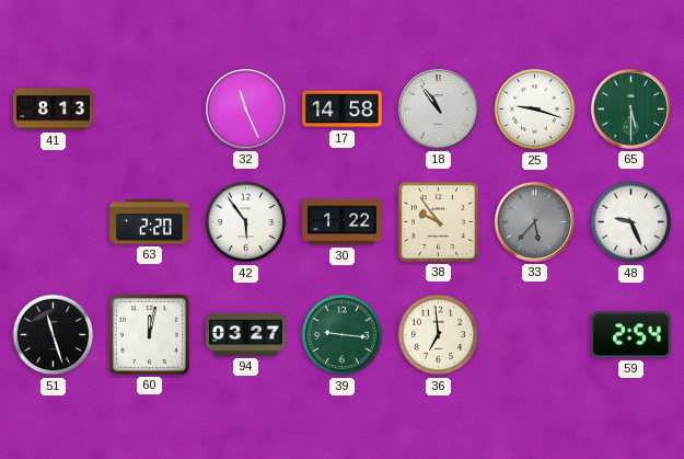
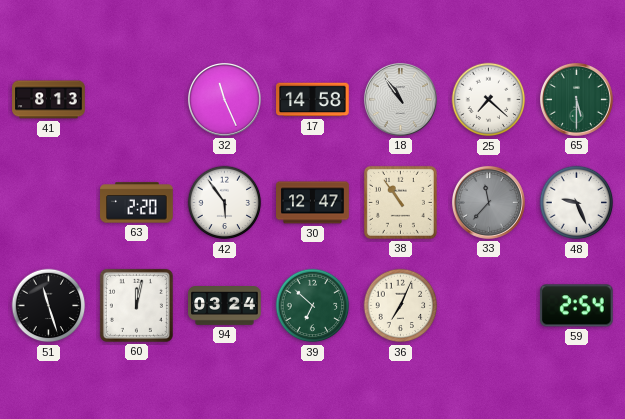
25: 9:18 -> 7:22
30: 1:22 -> 12:47
38: 9:54 -> 10:54
33: 5:37 -> 11:37
94: 03:27 -> 03:24
39: 9:16 -> 6:52
36: 6:59 -> 7:04
